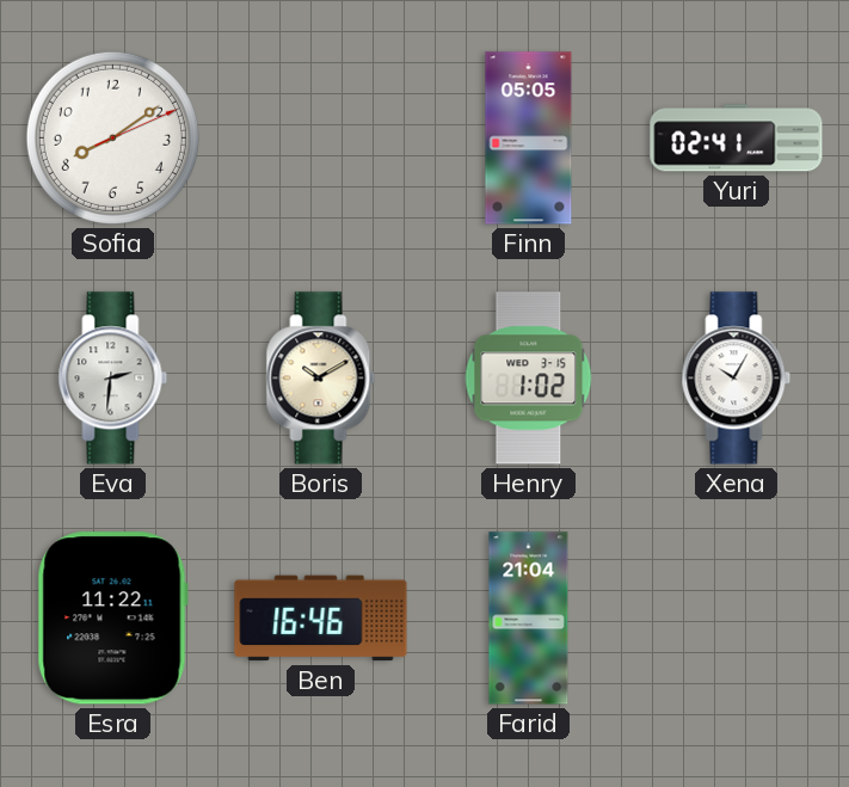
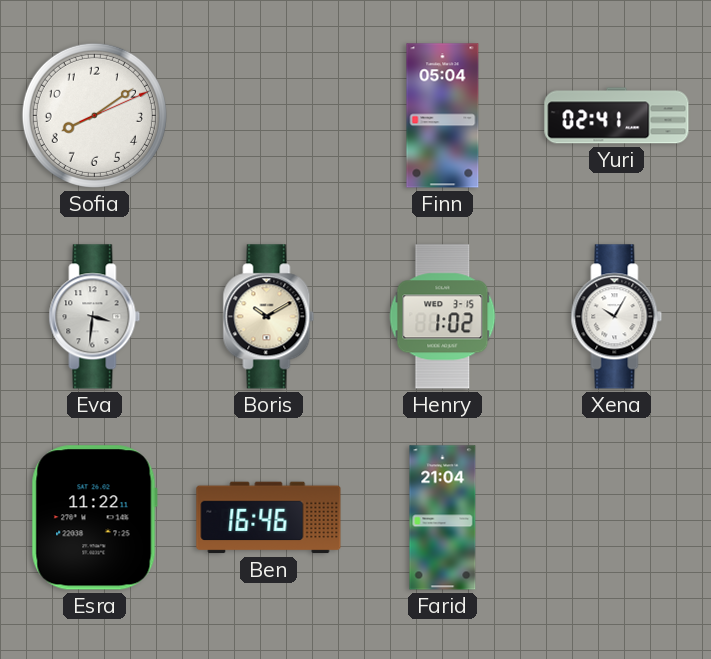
Finn: 05:05 -> 05:04
Eva: 2:31 -> 3:31
